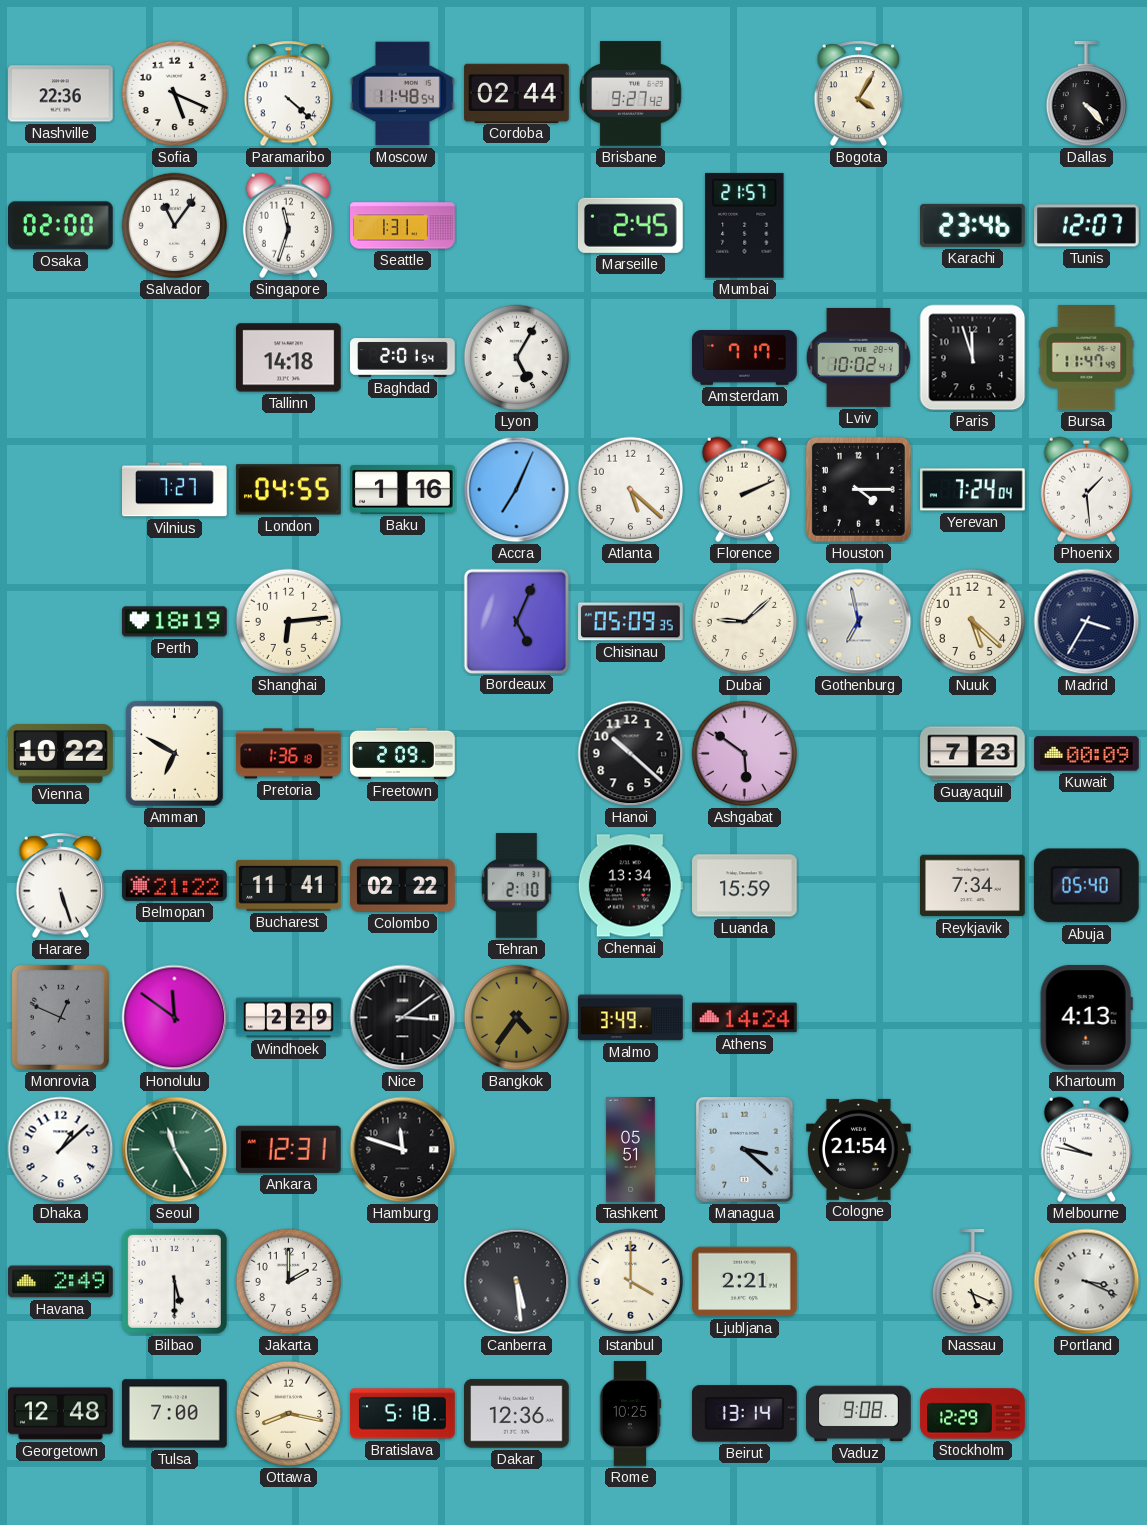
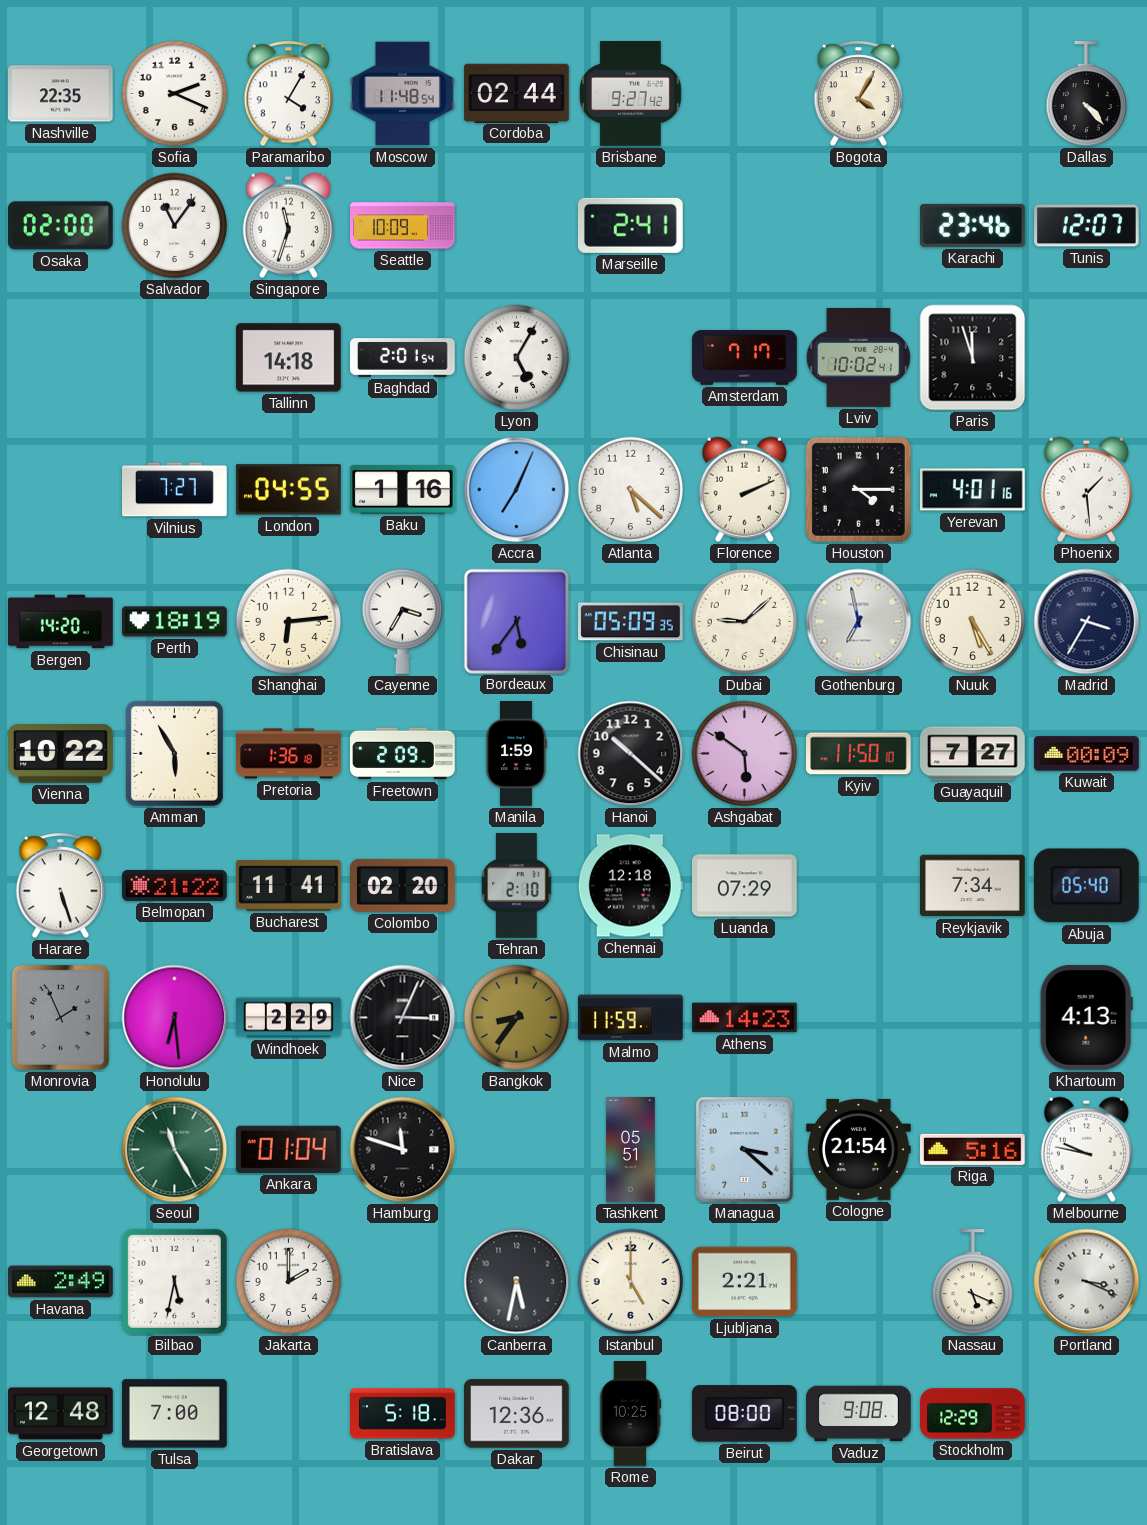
Nashville: 22:36 -> 22:35
Sofia: 5:19 -> 2:19
Paramaribo: 4:22 -> 4:05
Seattle: 1:31 -> 10:09
Marseille: 2:45 -> 2:41
Mumbai: 21:57 -> none
Bursa: 11:47 -> none
Yerevan: 7:24 -> 4:01
Bergen: none -> 14:20
Cayenne: none -> 3:35
Bordeaux: 5:04 -> 5:36
Nuuk: 5:22 -> 5:25
Amman: 6:50 -> 5:55
Manila: none -> 1:59
Kyiv: none -> 11:50
Guayaquil: 7:23 -> 7:27
Colombo: 02:22 -> 02:20
Chennai: 13:34 -> 12:18
Luanda: 15:59 -> 07:29
Monrovia: 12:49 -> 1:56
Honolulu: 11:51 -> 6:29
Nice: 3:09 -> 3:04
Bangkok: 4:36 -> 8:36
Malmo: 3:49 -> 11:59
Athens: 14:24 -> 14:23
Dhaka: 1:08 -> none
Ankara: 12:31 -> 01:04
Riga: none -> 5:16
Bilbao: 5:30 -> 5:32
Canberra: 5:29 -> 5:32
Istanbul: 4:00 -> 5:00
Ottawa: 8:17 -> none
Beirut: 13:14 -> 08:00
